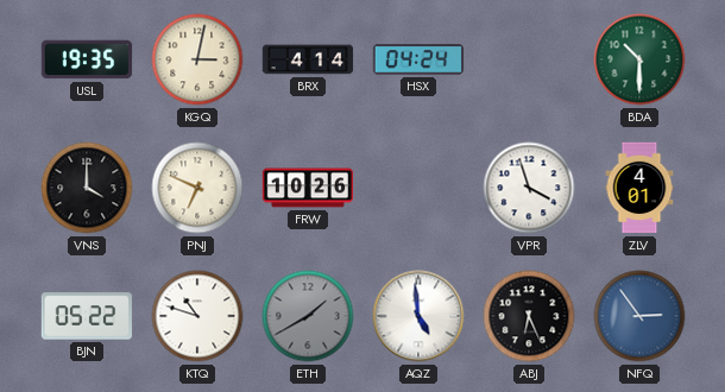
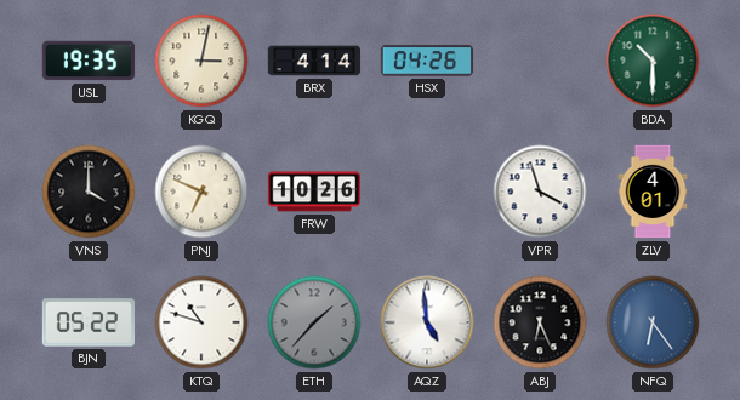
HSX: 04:24 -> 04:26
ETH: 1:40 -> 1:37
NFQ: 2:54 -> 6:24
